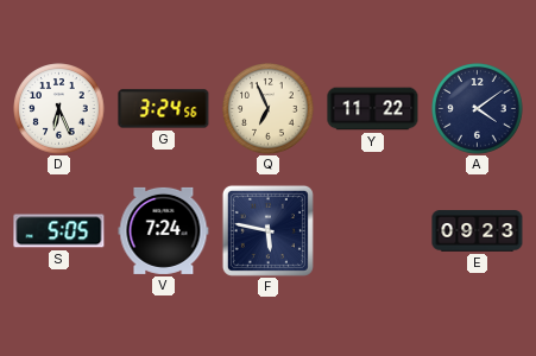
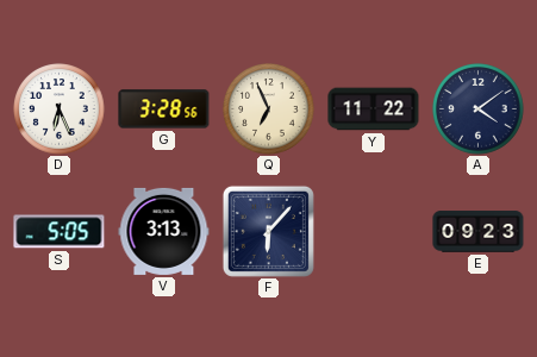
G: 3:24 -> 3:28
V: 7:24 -> 3:13
F: 5:47 -> 6:07
